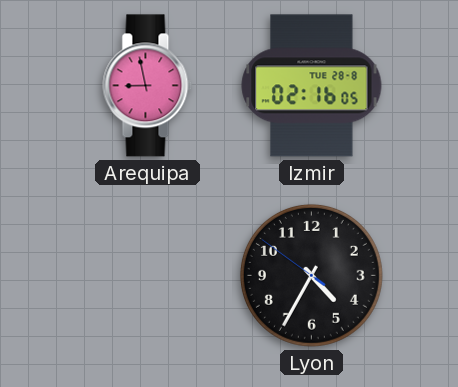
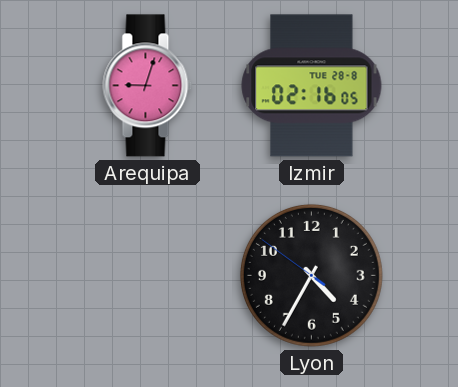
Arequipa: 8:58 -> 9:03
